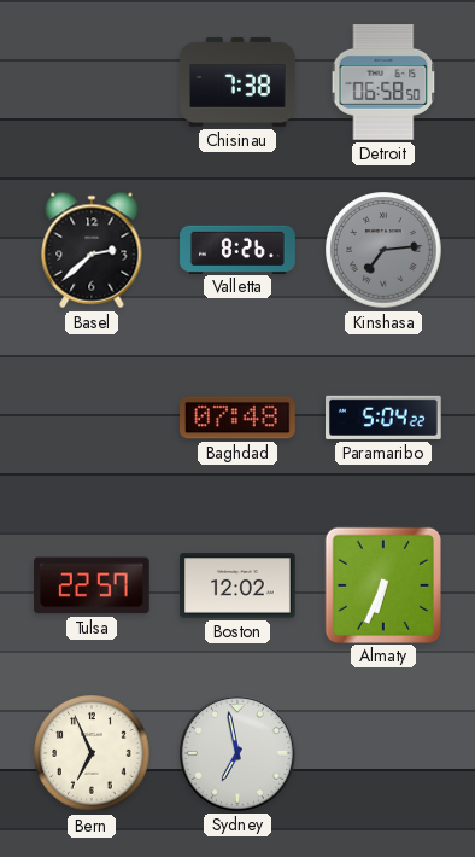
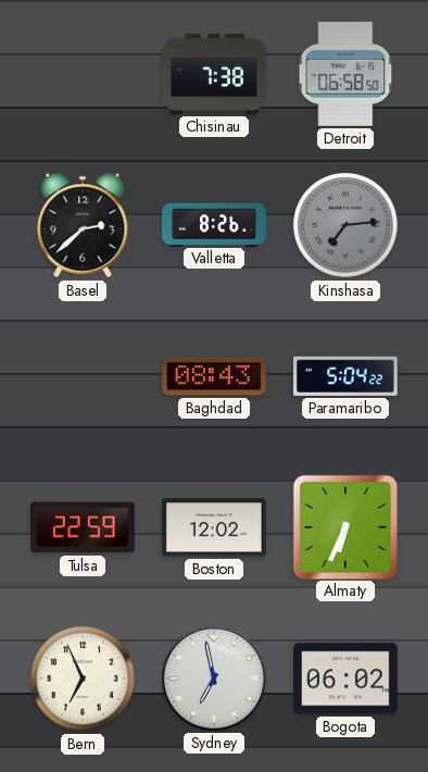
Baghdad: 07:48 -> 08:43
Tulsa: 22:57 -> 22:59
Bogota: none -> 06:02
